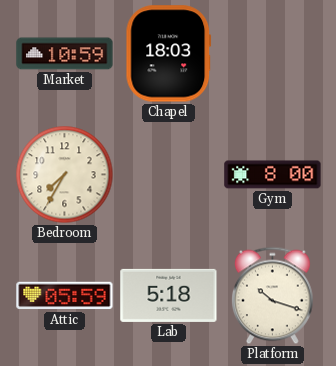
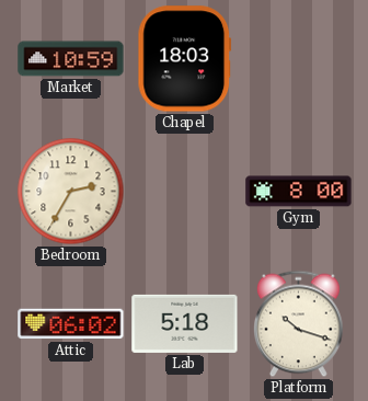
Bedroom: 7:35 -> 2:35
Attic: 05:59 -> 06:02
